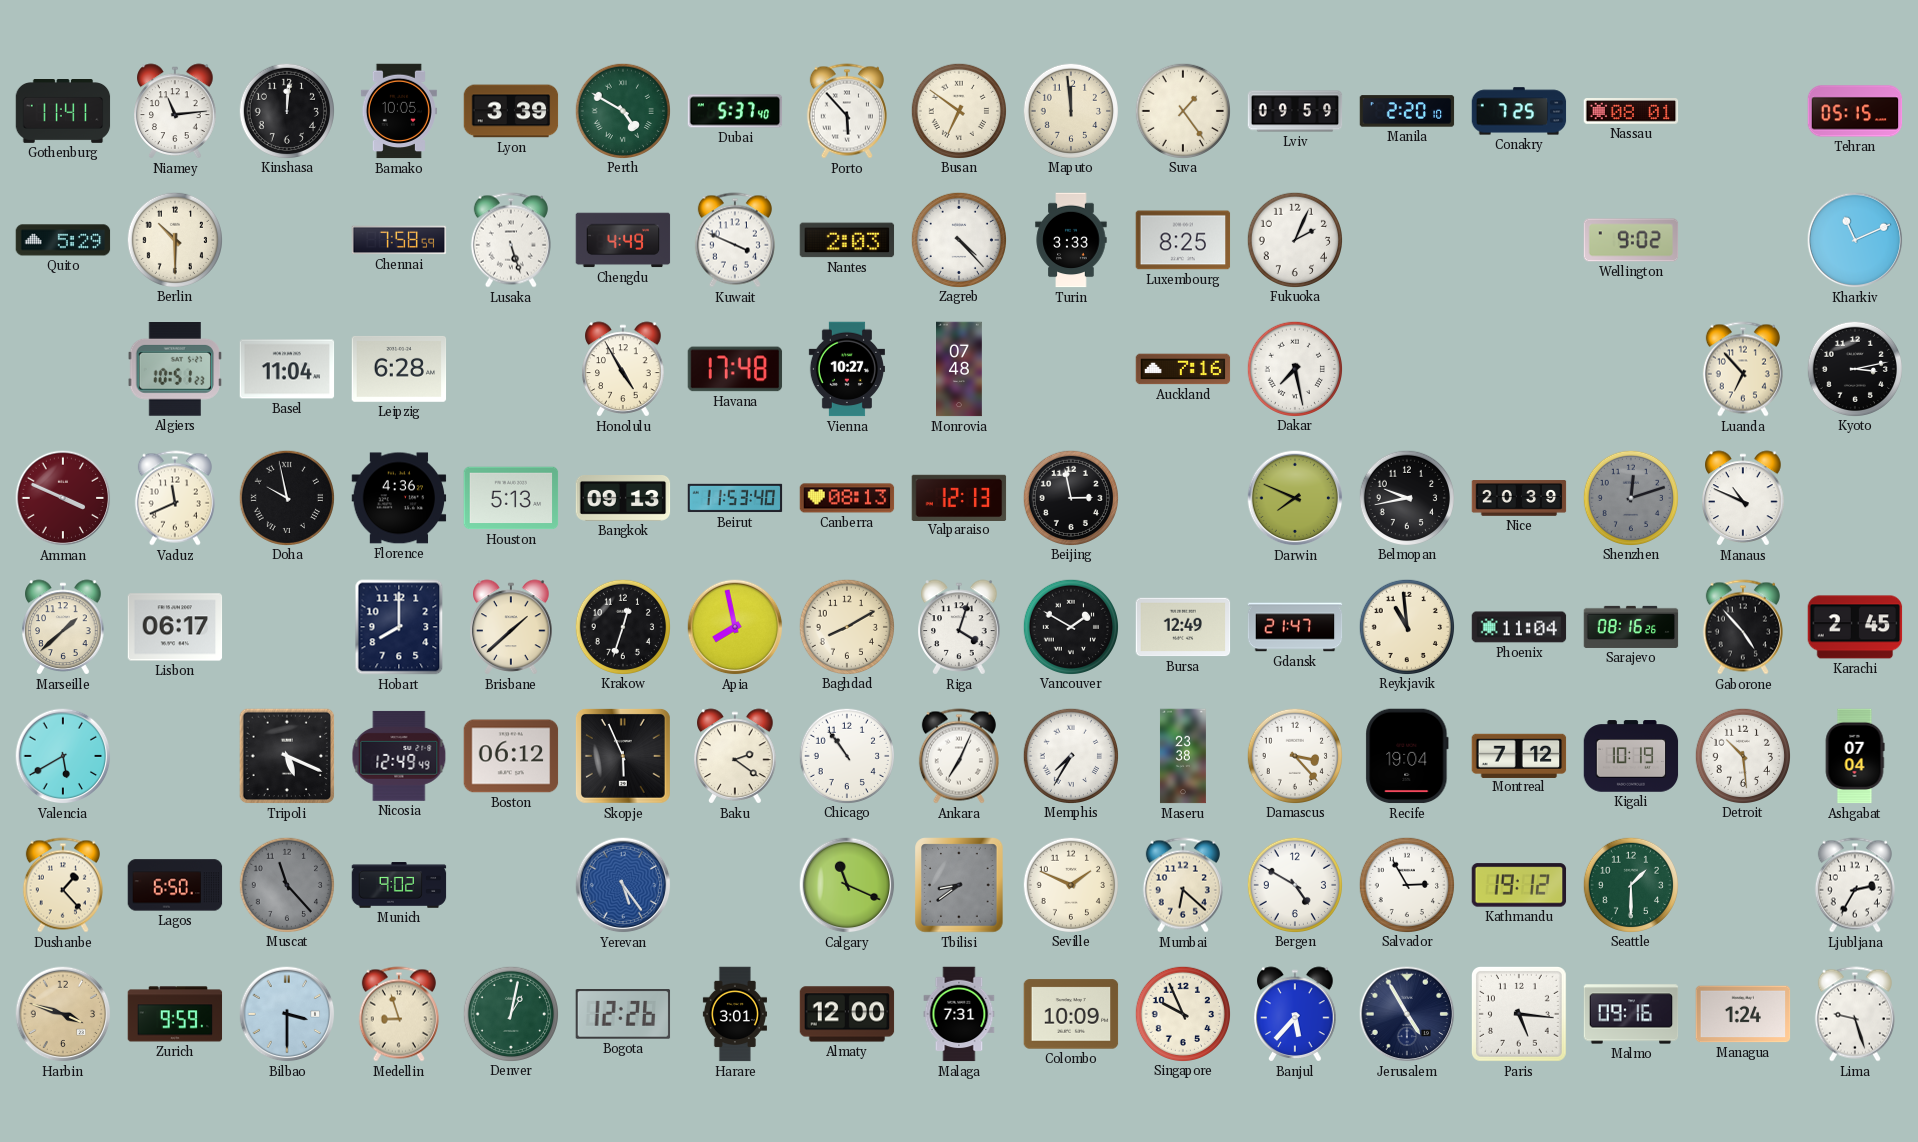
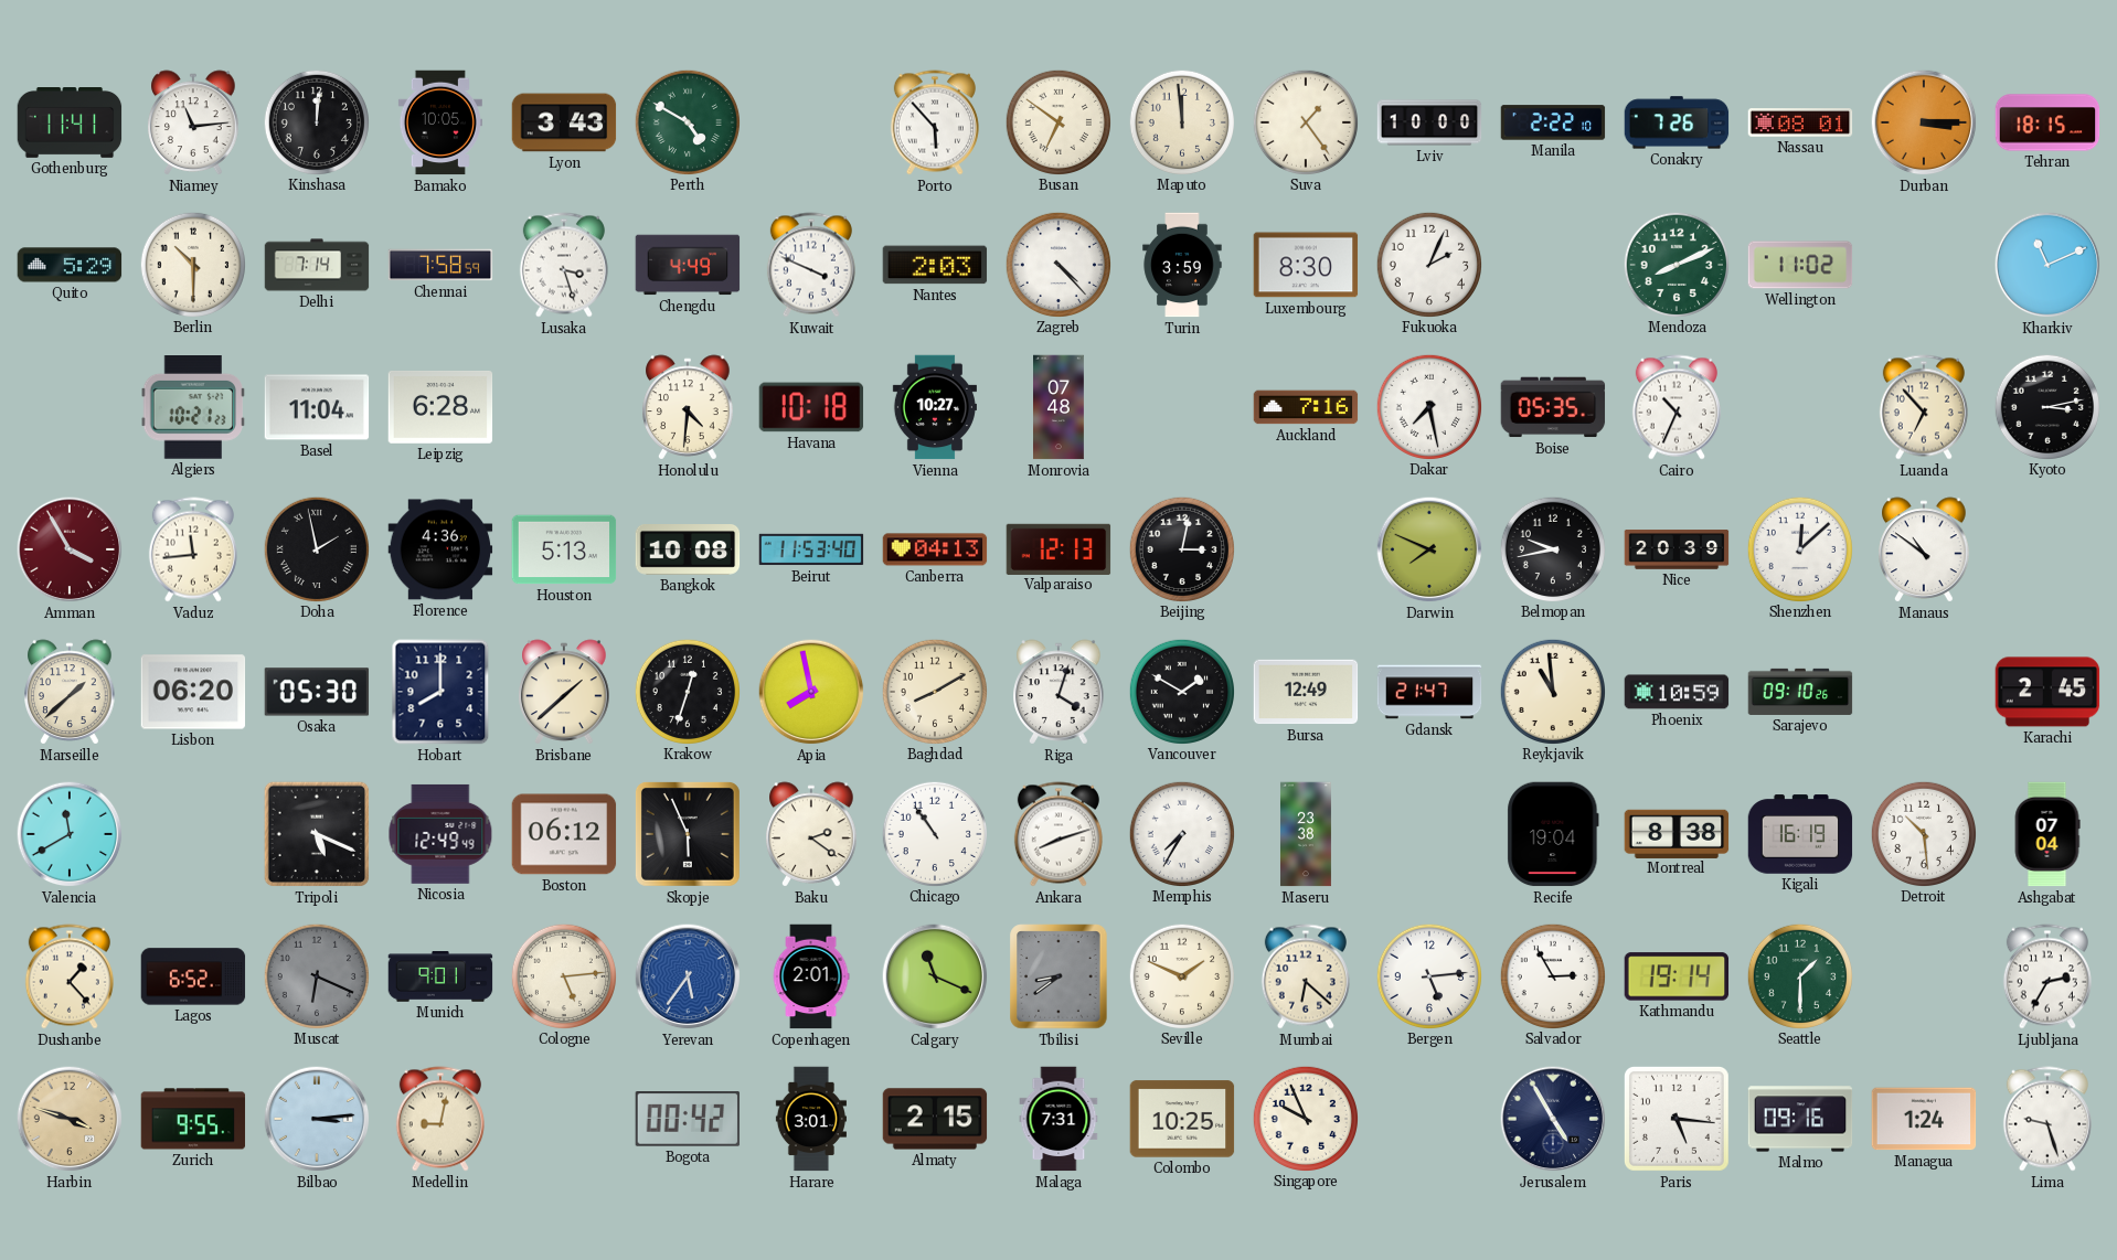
Lyon: 3:39 -> 3:43
Dubai: 5:37 -> none
Lviv: 09:59 -> 10:00
Manila: 2:20 -> 2:22
Conakry: 7:25 -> 7:26
Durban: none -> 3:15
Tehran: 05:15 -> 18:15
Delhi: none -> 7:14
Lusaka: 5:27 -> 3:27
Turin: 3:33 -> 3:59
Luxembourg: 8:25 -> 8:30
Mendoza: none -> 8:11
Wellington: 9:02 -> 11:02
Algiers: 10:51 -> 10:21
Honolulu: 4:55 -> 4:31
Havana: 17:48 -> 10:18
Boise: none -> 05:35
Cairo: none -> 10:34
Amman: 3:49 -> 3:55
Vaduz: 11:41 -> 11:44
Doha: 9:58 -> 1:58
Bangkok: 09:13 -> 10:08
Canberra: 08:13 -> 04:13
Beijing: 2:58 -> 3:02
Shenzhen: 12:12 -> 12:08
Shenzhen dial: grey -> white
Manaus: 10:49 -> 10:51
Lisbon: 06:17 -> 06:20
Osaka: none -> 05:30
Phoenix: 11:04 -> 10:59
Sarajevo: 08:16 -> 09:10
Gaborone: 4:53 -> none
Valencia: 5:40 -> 11:40
Ankara: 7:04 -> 8:12
Damascus: 3:23 -> none
Montreal: 7:12 -> 8:38
Kigali: 10:19 -> 16:19
Lagos: 6:50 -> 6:52
Muscat: 11:23 -> 6:19
Munich: 9:02 -> 9:01
Cologne: none -> 5:14
Yerevan: 5:24 -> 5:36
Copenhagen: none -> 2:01
Bergen: 4:50 -> 5:14
Kathmandu: 19:12 -> 19:14
Zurich: 9:59 -> 9:55
Bilbao: 3:30 -> 3:14
Medellin: 8:57 -> 9:02
Denver: 1:02 -> none
Bogota: 12:26 -> 00:42
Almaty: 12:00 -> 2:15
Colombo: 10:09 -> 10:25
Banjul: 5:37 -> none
